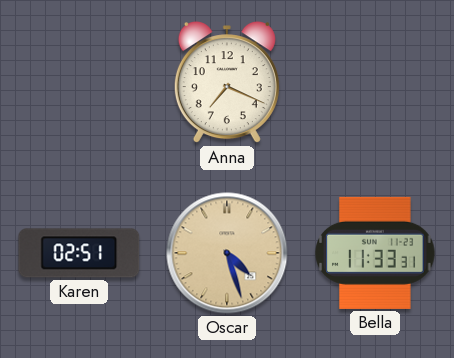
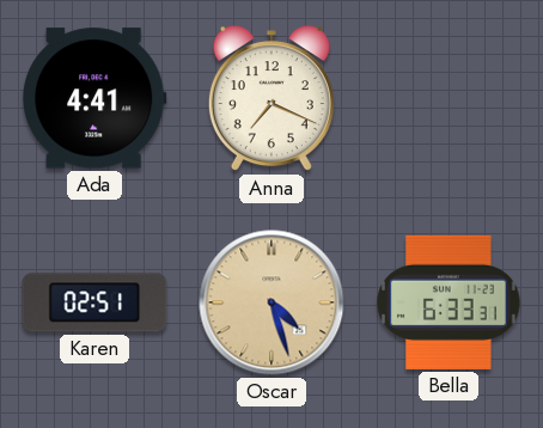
Ada: none -> 4:41
Bella: 11:33 -> 6:33
